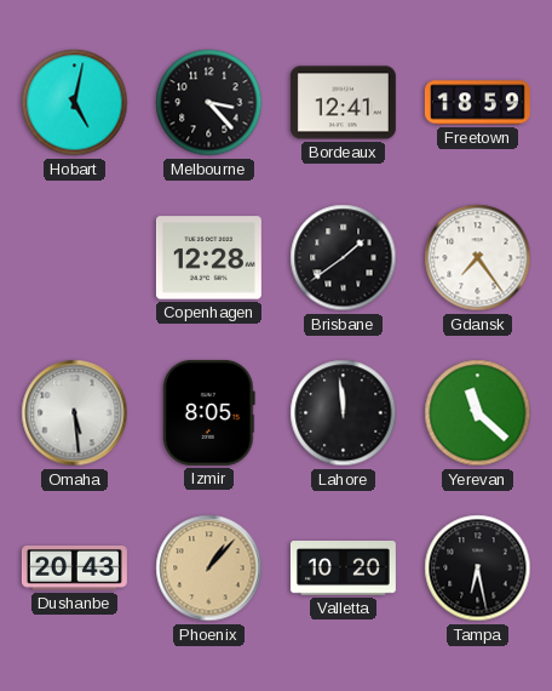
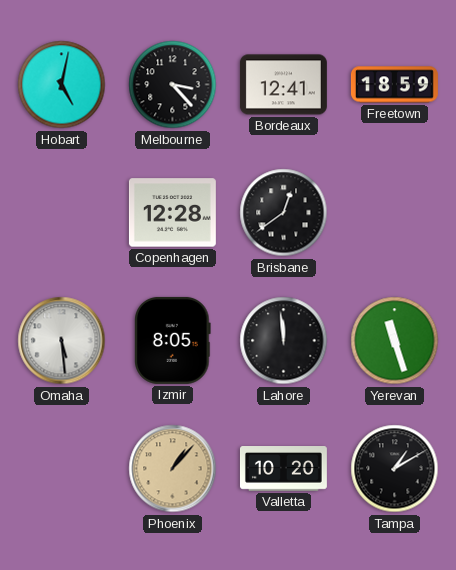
Brisbane: 1:39 -> 12:39
Gdansk: 7:24 -> none
Yerevan: 11:22 -> 11:27
Dushanbe: 20:43 -> none
Tampa: 6:28 -> 1:10
